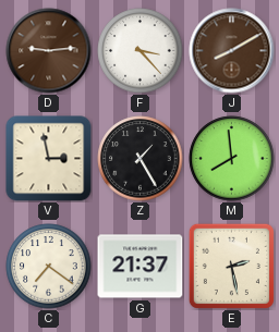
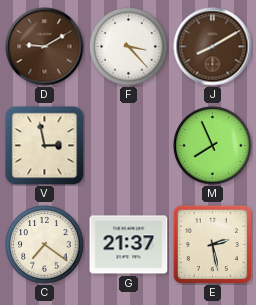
D: 9:14 -> 9:10
Z: 1:25 -> none
M: 7:59 -> 7:56
